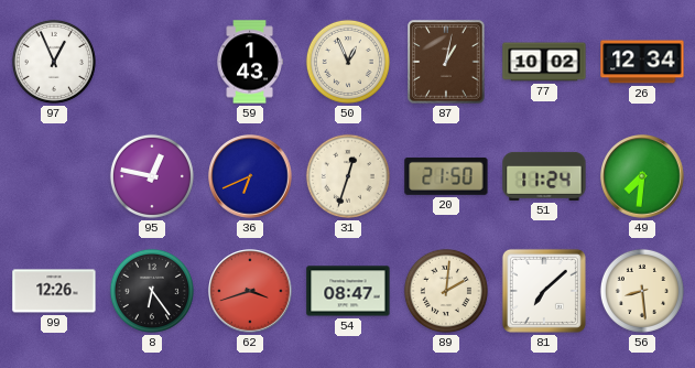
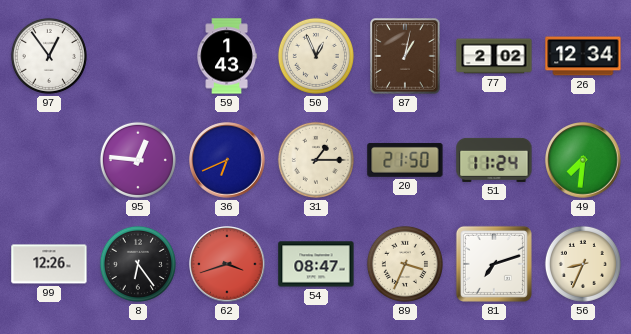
97: 12:56 -> 12:54
77: 10:02 -> 2:02
95: 12:47 -> 12:46
31: 12:33 -> 1:15
89: 2:01 -> 3:34
81: 7:08 -> 7:12
56: 8:29 -> 8:34
